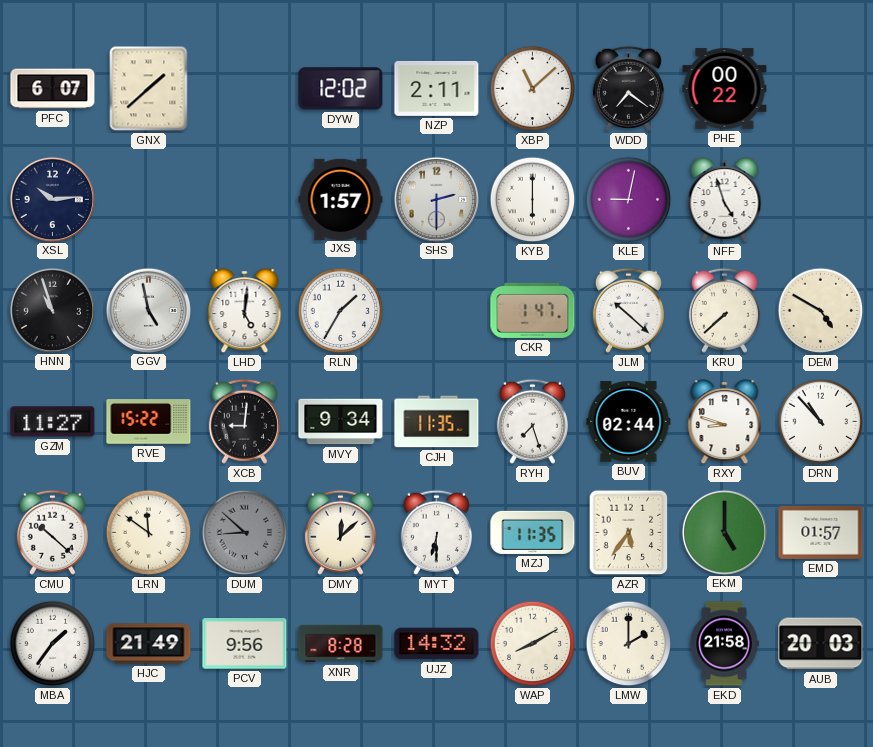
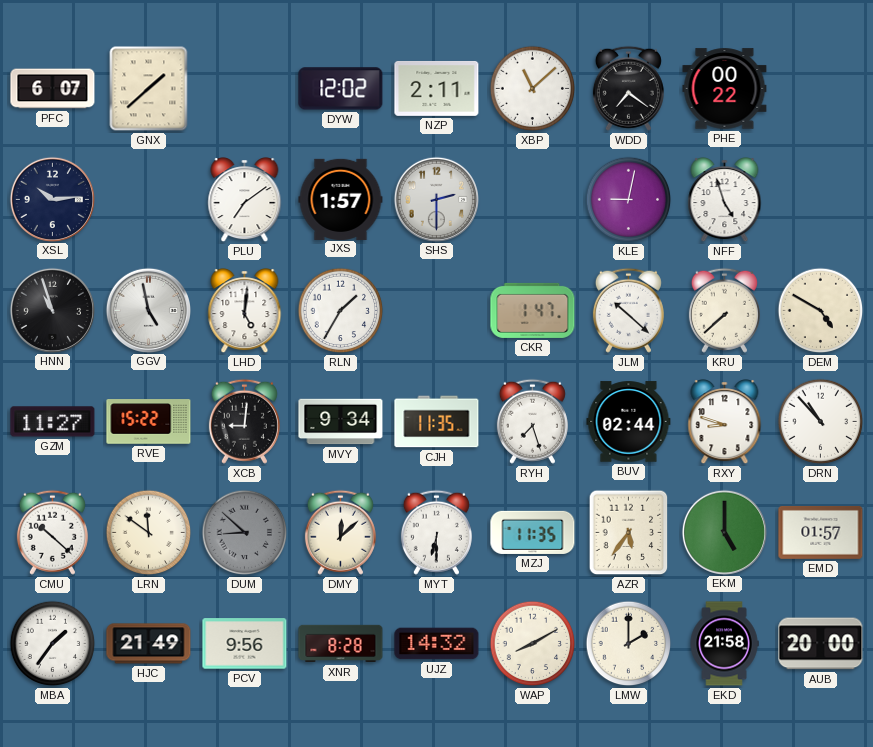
PLU: none -> 7:09
KYB: 6:00 -> none
AUB: 20:03 -> 20:00
